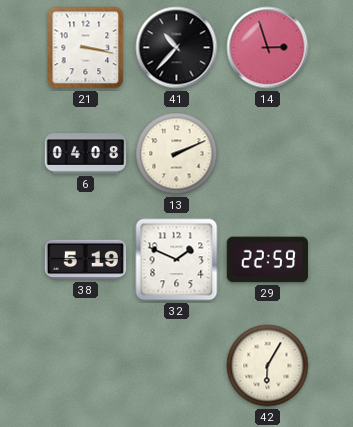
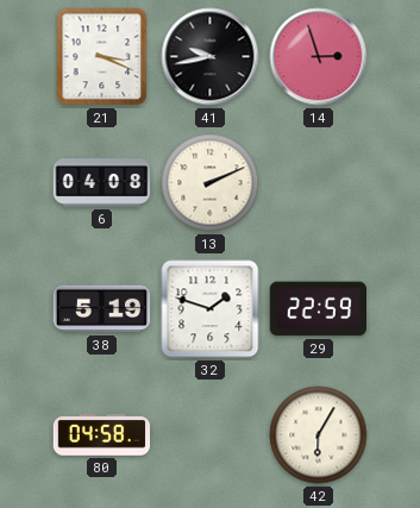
21: 3:17 -> 3:19
41: 10:37 -> 9:43
32: 1:49 -> 1:48
80: none -> 04:58
